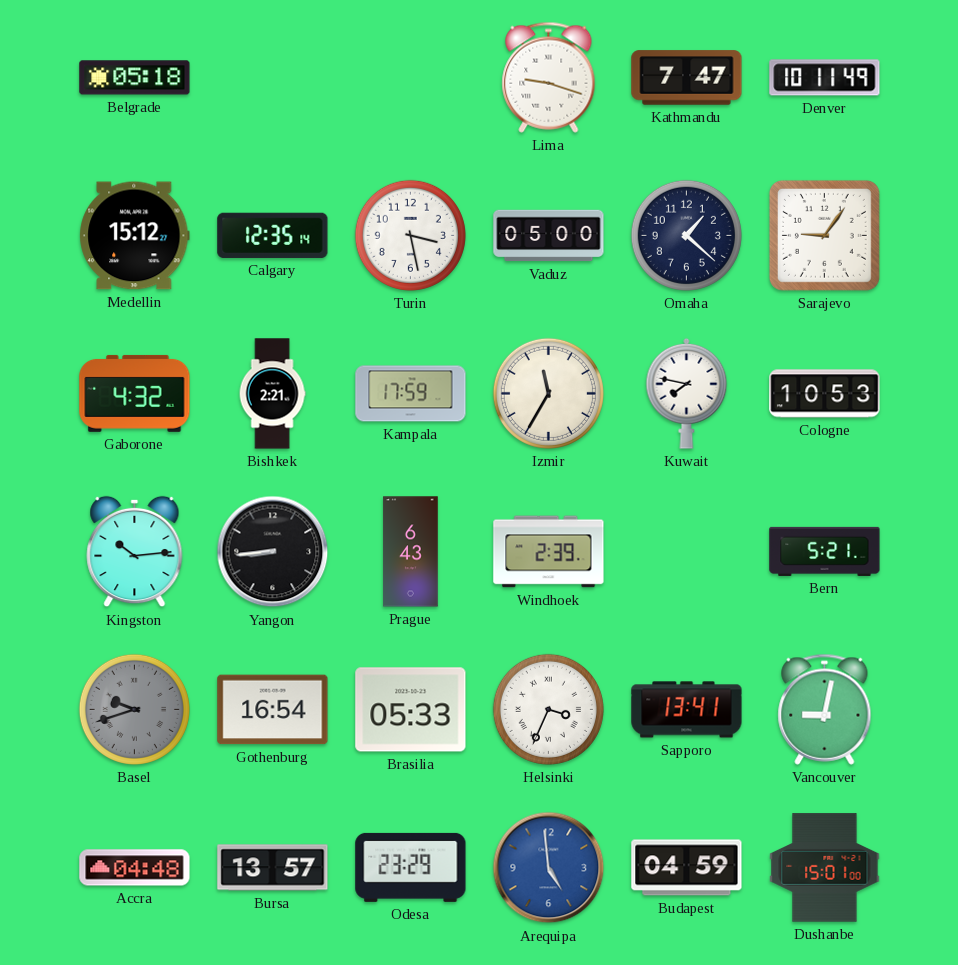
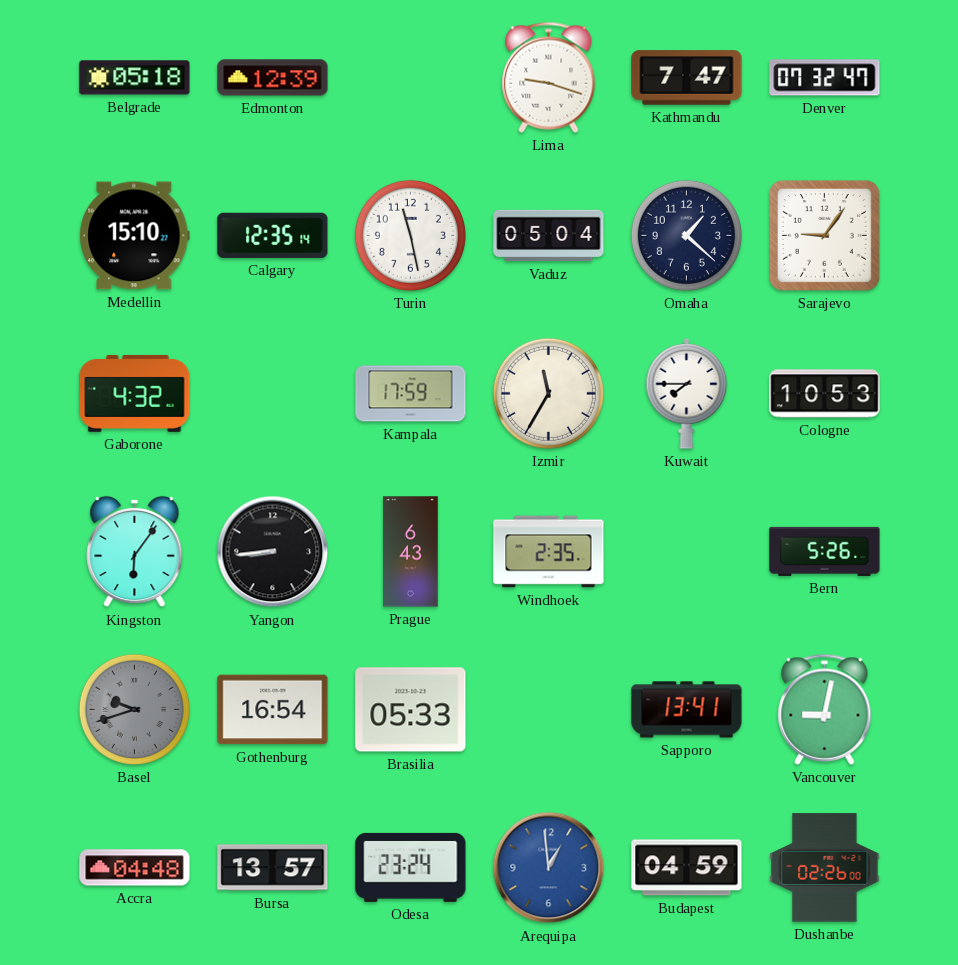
Edmonton: none -> 12:39
Denver: 10:11 -> 07:32
Medellin: 15:12 -> 15:10
Turin: 3:28 -> 11:28
Vaduz: 05:00 -> 05:04
Bishkek: 2:21 -> none
Kuwait: 7:47 -> 7:45
Kingston: 10:14 -> 6:06
Windhoek: 2:39 -> 2:35
Bern: 5:21 -> 5:26
Helsinki: 3:34 -> none
Odesa: 23:29 -> 23:24
Arequipa: 4:59 -> 12:59
Dushanbe: 15:01 -> 02:26
